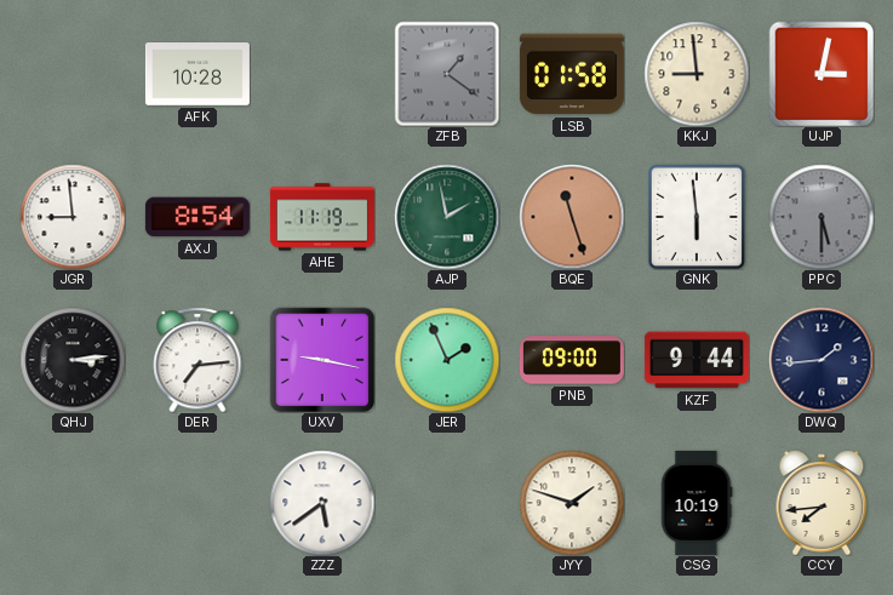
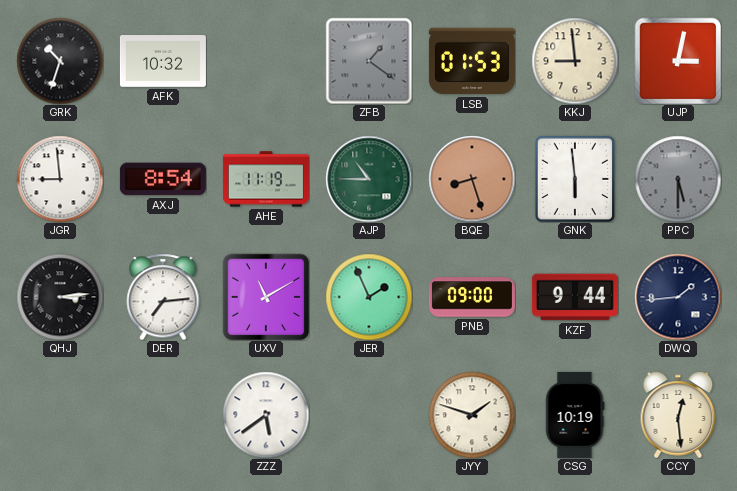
GRK: none -> 10:33
AFK: 10:28 -> 10:32
LSB: 01:58 -> 01:53
AJP: 1:58 -> 10:45
BQE: 11:27 -> 8:27
UXV: 9:17 -> 11:10
CCY: 7:44 -> 12:29
